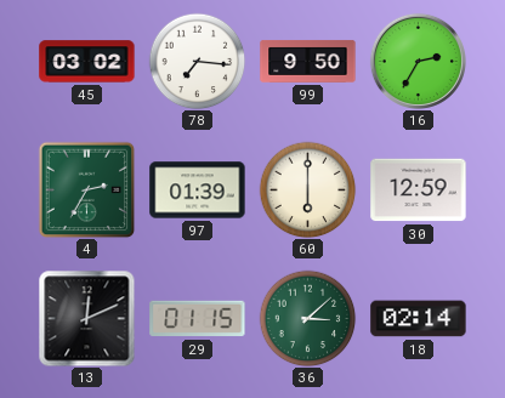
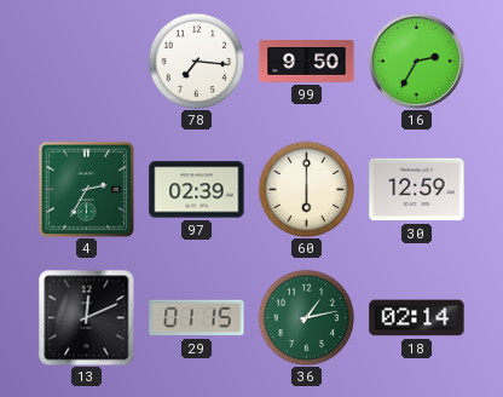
45: 03:02 -> none
97: 01:39 -> 02:39
36: 3:08 -> 1:13
